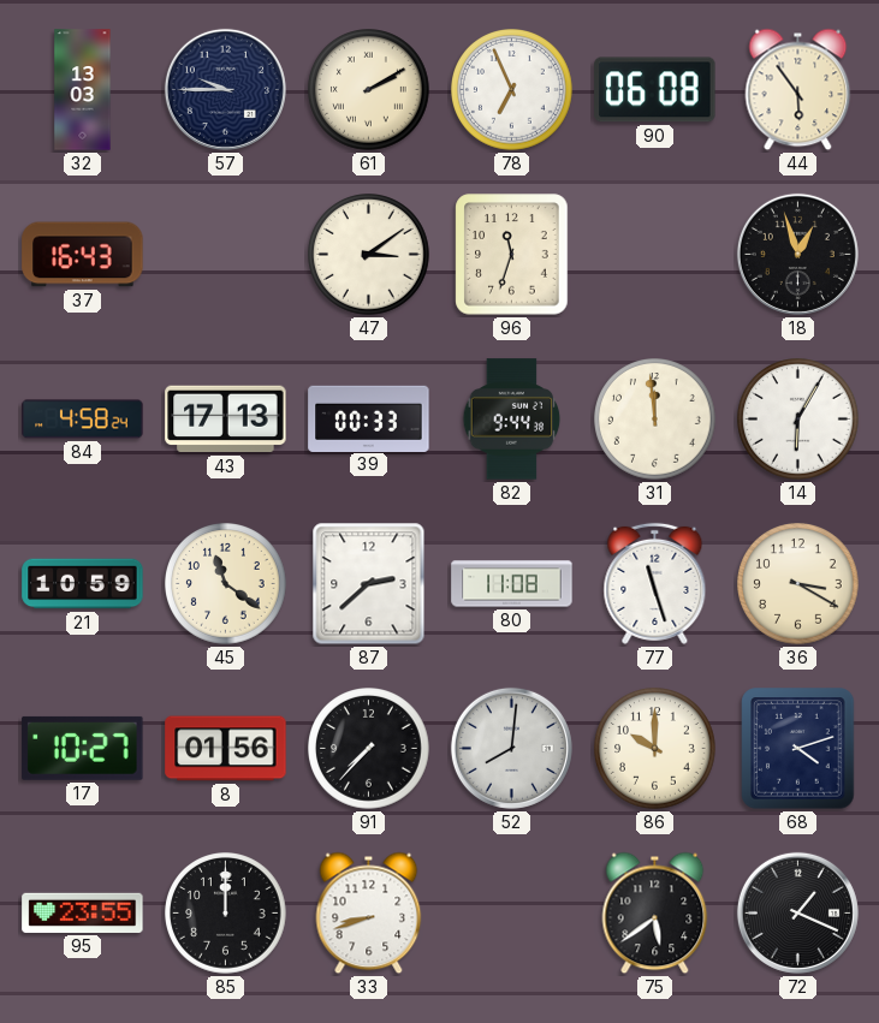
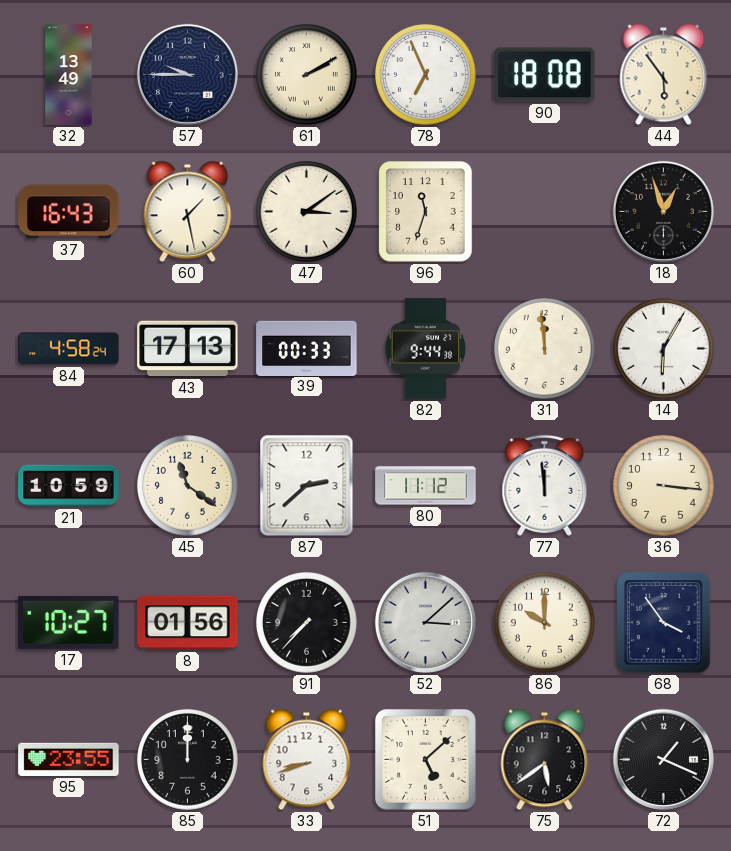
32: 13:03 -> 13:49
90: 06:08 -> 18:08
60: none -> 1:28
80: 11:08 -> 11:12
77: 11:27 -> 11:59
36: 3:20 -> 3:16
52: 8:01 -> 3:08
68: 4:12 -> 3:54
51: none -> 5:08
